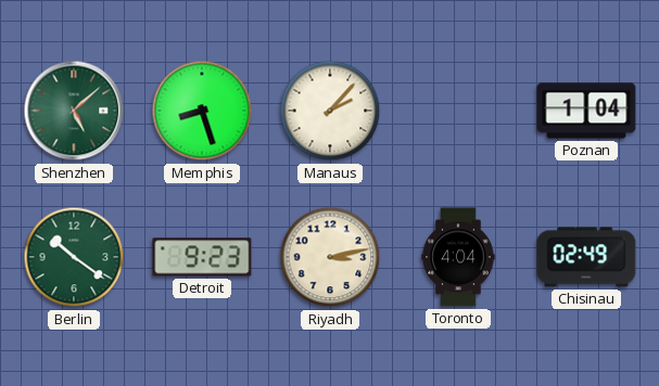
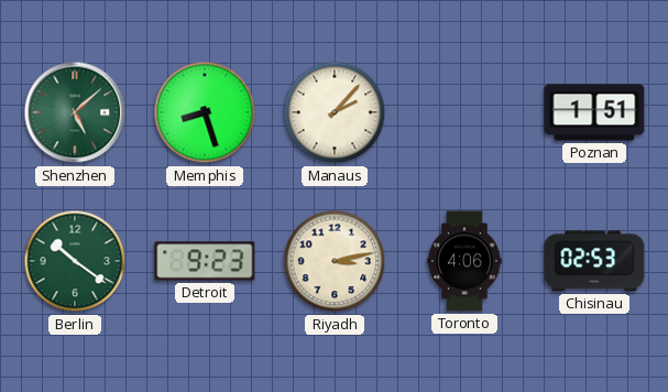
Poznan: 1:04 -> 1:51
Toronto: 4:04 -> 4:06
Chisinau: 02:49 -> 02:53
